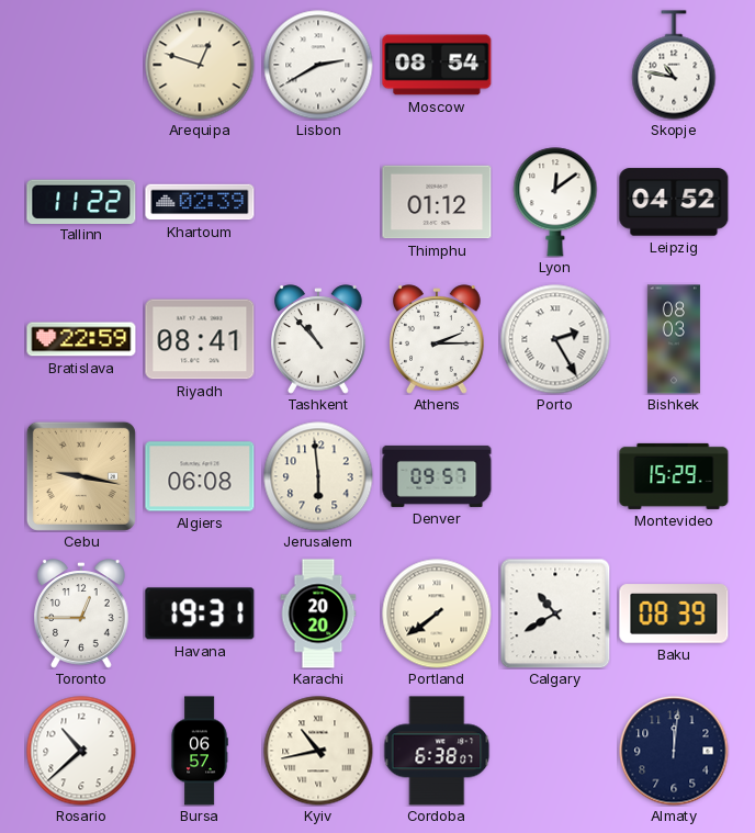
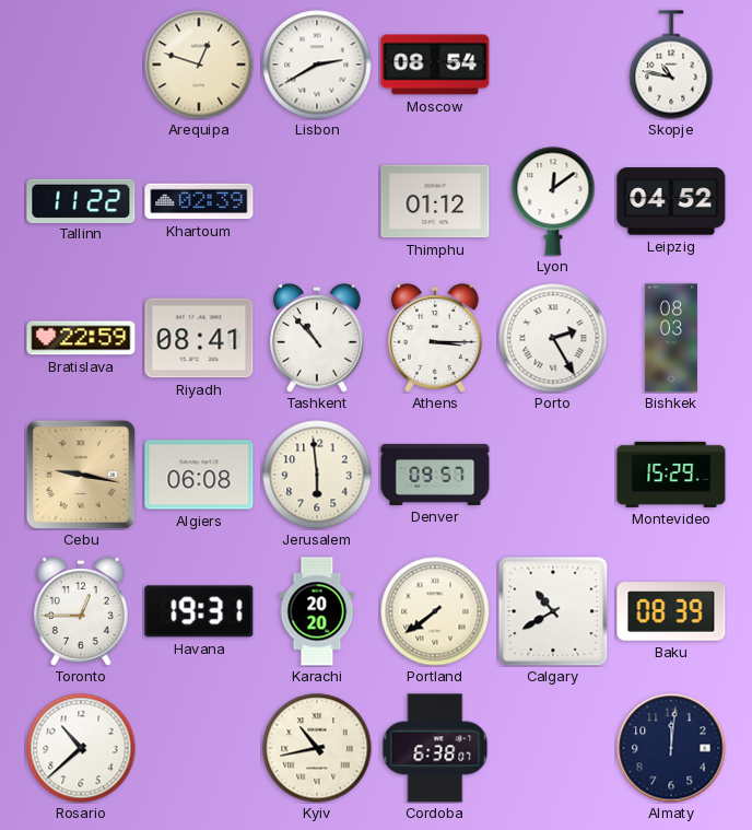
Athens: 2:15 -> 3:15
Bursa: 06:57 -> none
